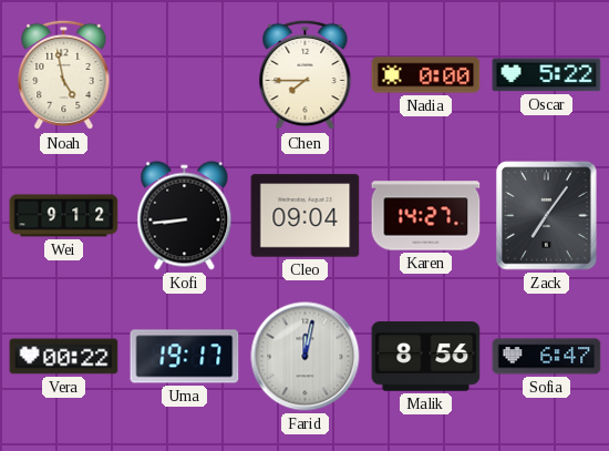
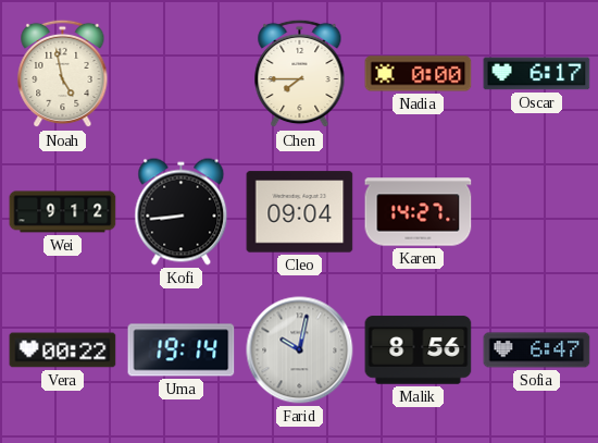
Oscar: 5:22 -> 6:17
Zack: 7:06 -> none
Uma: 19:17 -> 19:14
Farid: 12:02 -> 10:02
